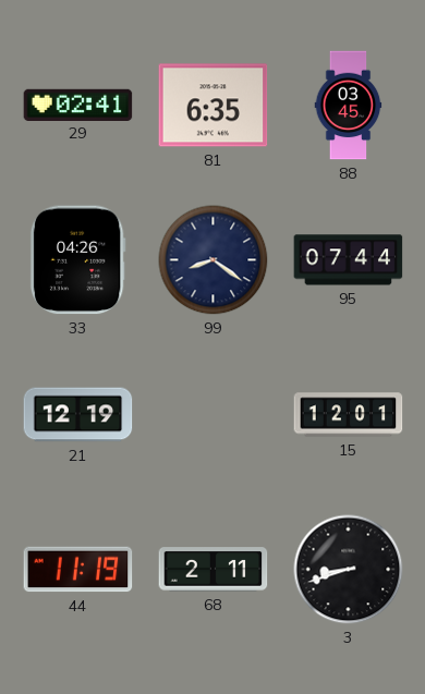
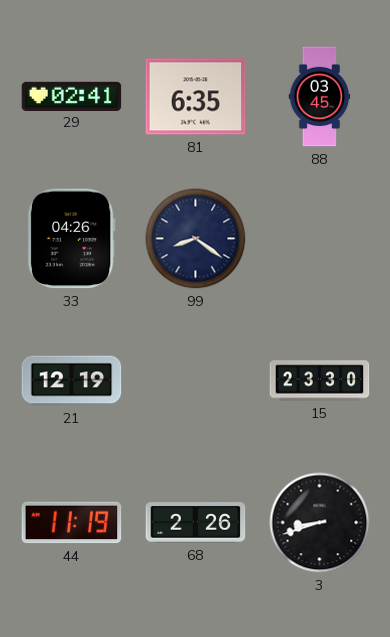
95: 07:44 -> none
15: 12:01 -> 23:30
68: 2:11 -> 2:26
